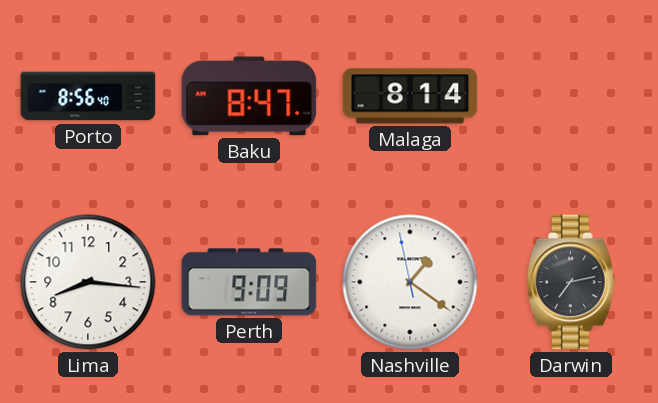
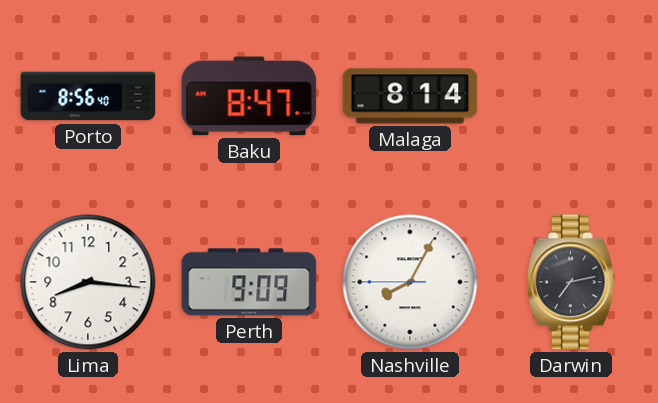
Nashville: 1:20 -> 8:04
